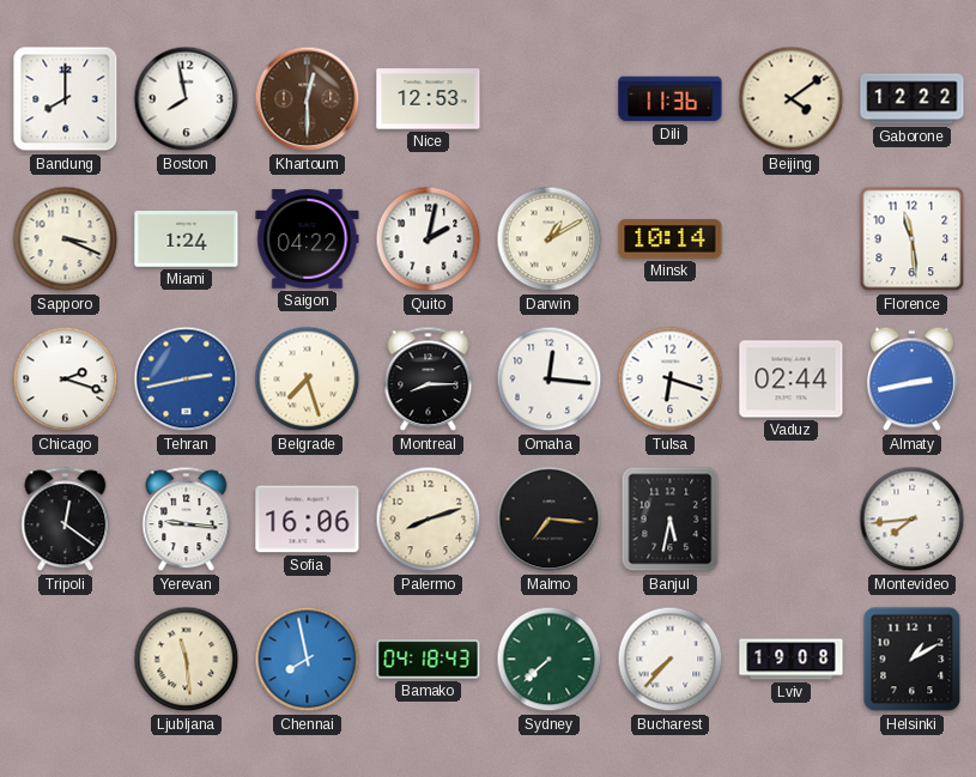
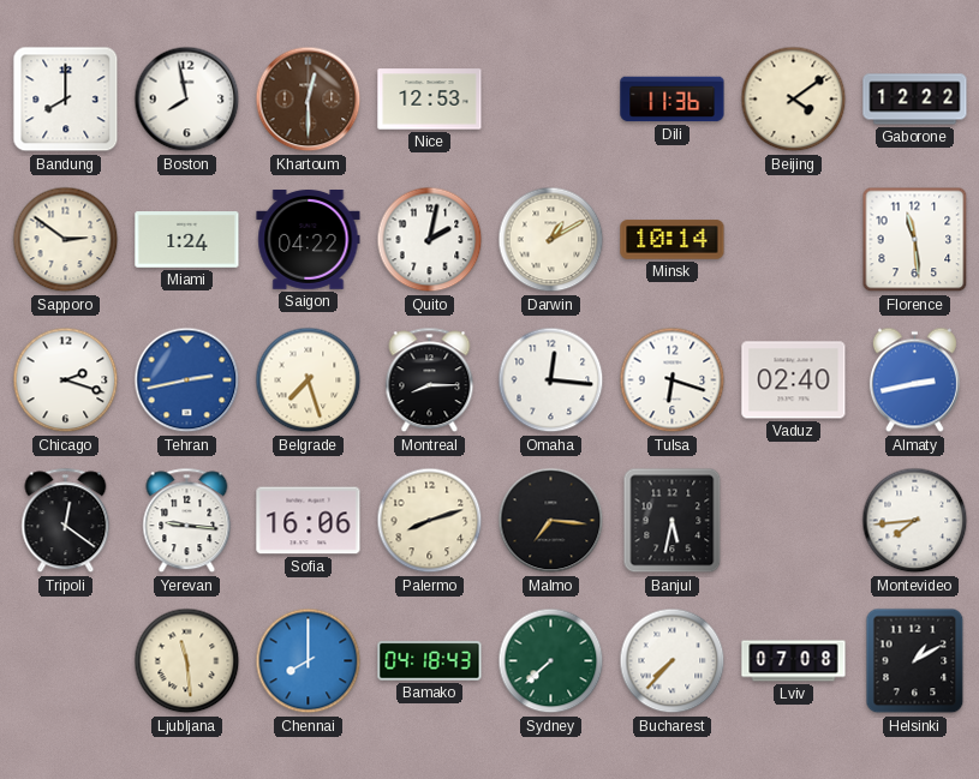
Sapporo: 3:19 -> 2:51
Vaduz: 02:44 -> 02:40
Chennai: 7:58 -> 8:00
Lviv: 19:08 -> 07:08
